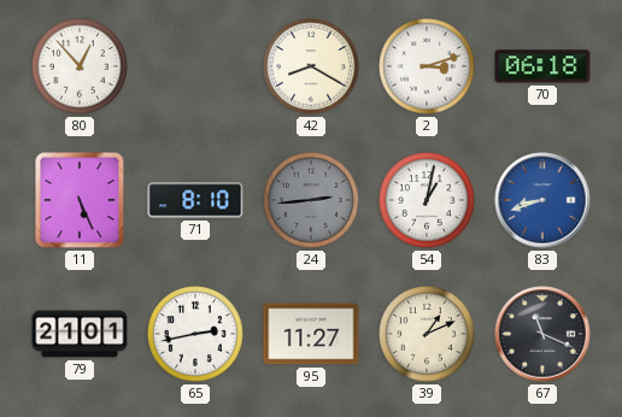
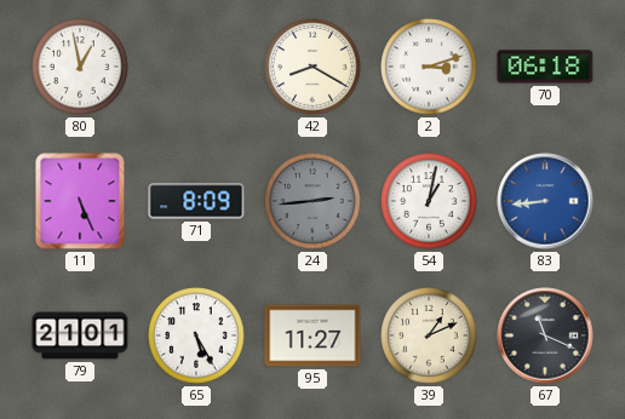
80: 12:53 -> 12:58
71: 8:10 -> 8:09
83: 8:42 -> 8:44
65: 2:43 -> 5:25
